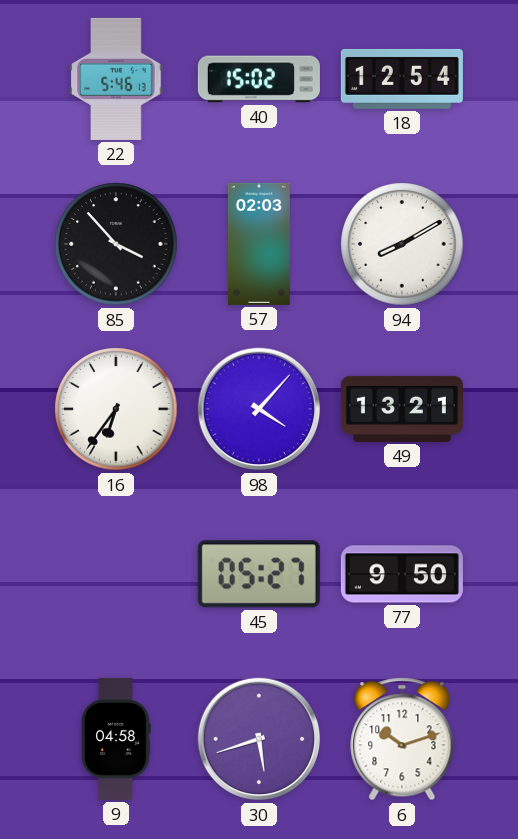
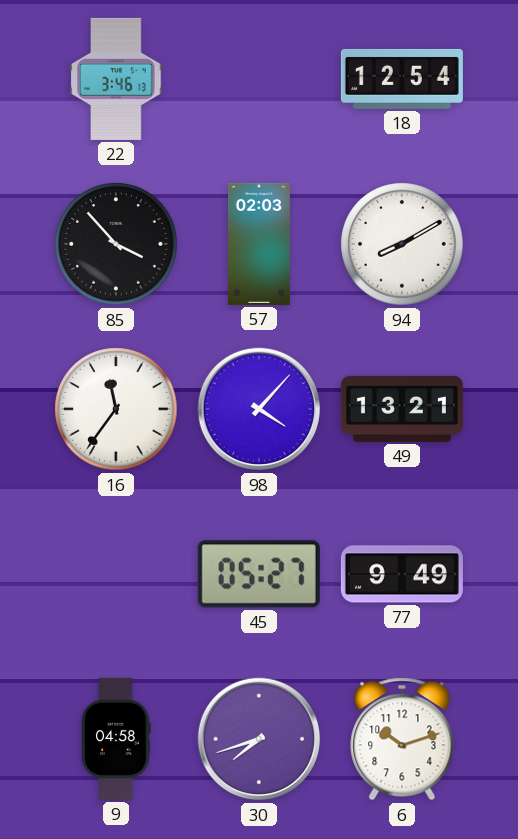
22: 5:46 -> 3:46
40: 15:02 -> none
16: 6:36 -> 11:36
77: 9:50 -> 9:49
30: 5:42 -> 7:42
